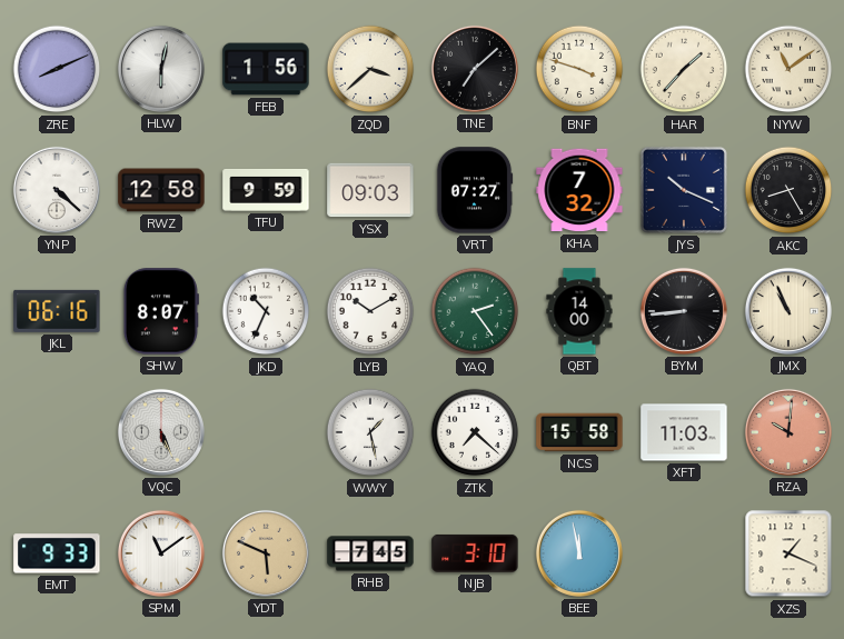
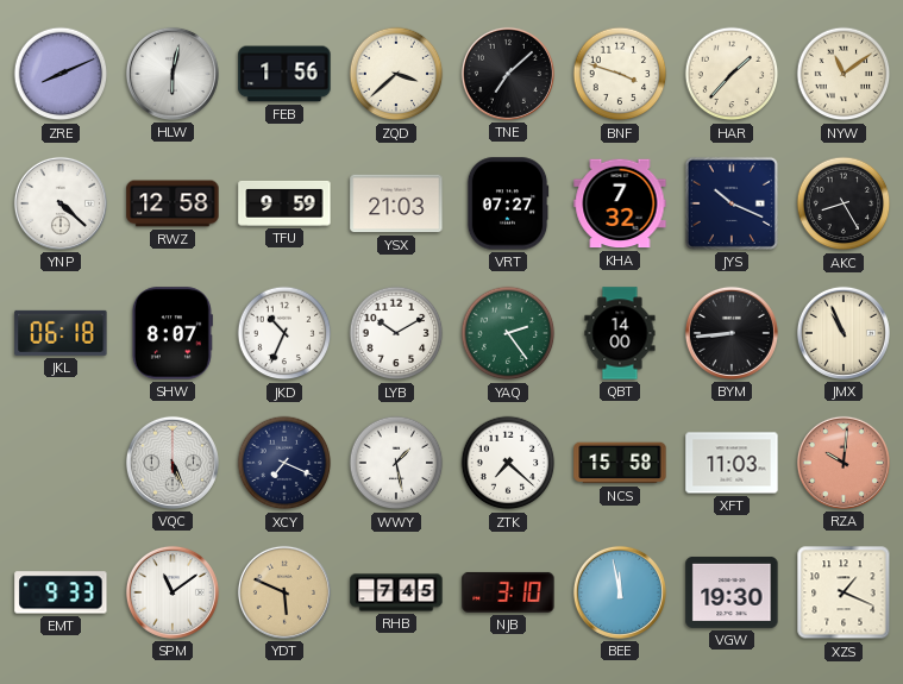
YSX: 09:03 -> 21:03
JKL: 06:16 -> 06:18
XCY: none -> 7:19
VGW: none -> 19:30
